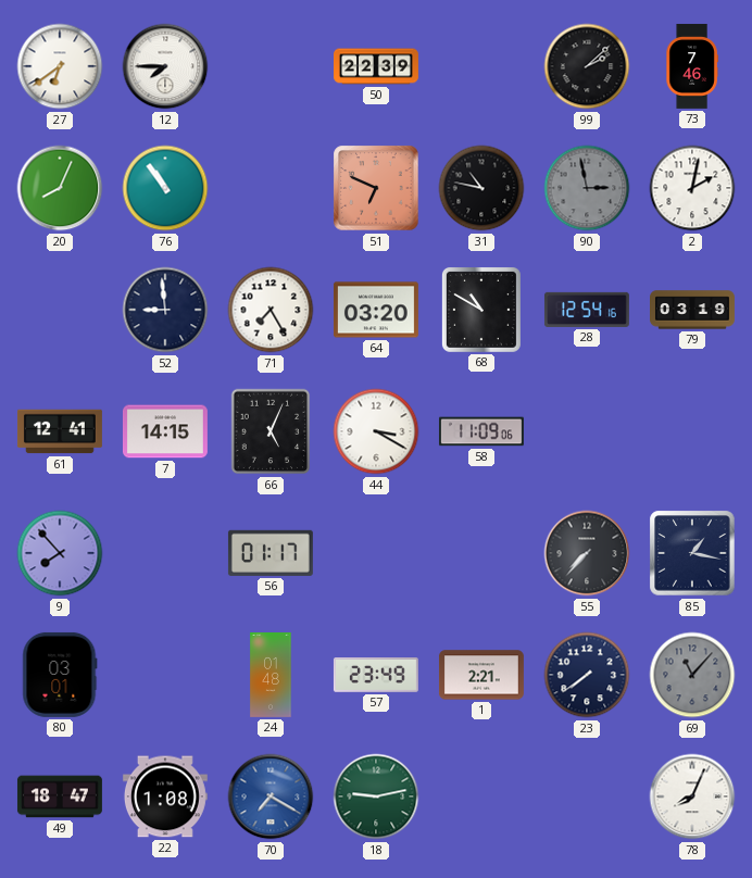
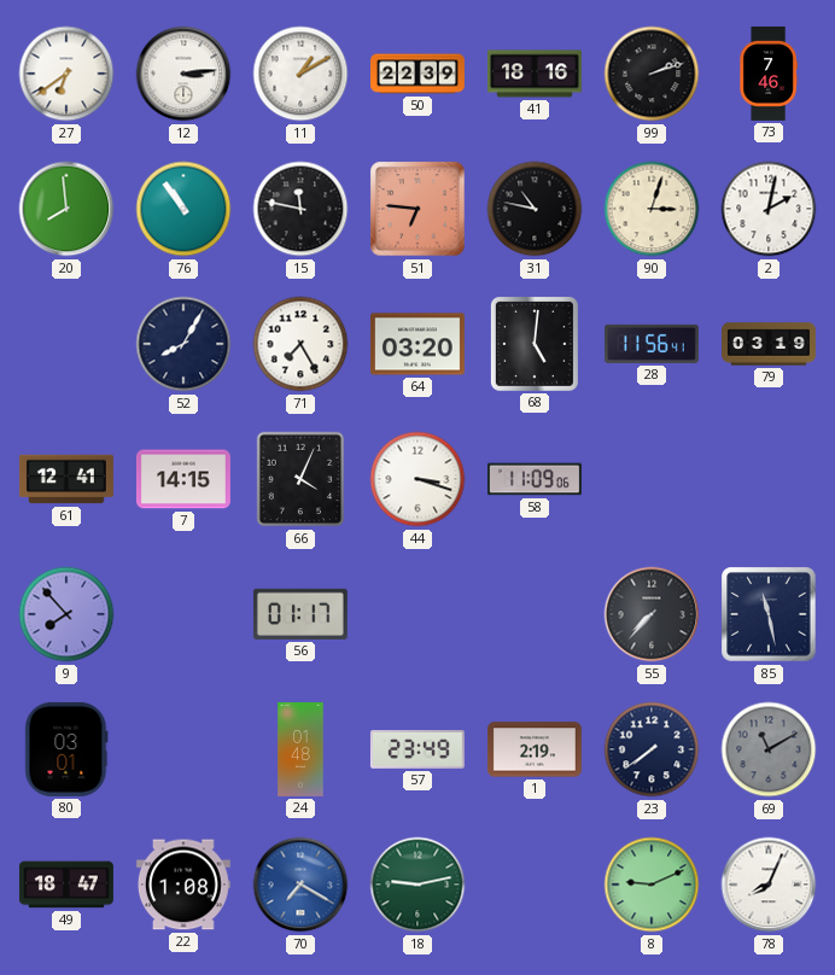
12: 7:45 -> 3:14
11: none -> 1:10
41: none -> 18:16
99: 2:08 -> 2:12
20: 8:04 -> 7:59
15: none -> 11:47
51: 6:49 -> 6:46
90: 2:58 -> 3:03
90 dial: grey -> cream
52: 8:59 -> 8:05
68: 10:50 -> 5:01
28: 12:54 -> 11:56
66: 5:04 -> 4:04
44: 3:20 -> 3:18
85: 1:17 -> 11:28
1: 2:21 -> 2:19
69: 11:07 -> 11:10
8: none -> 9:11
